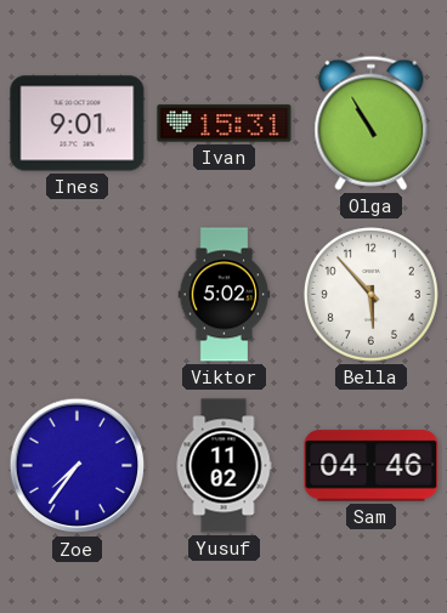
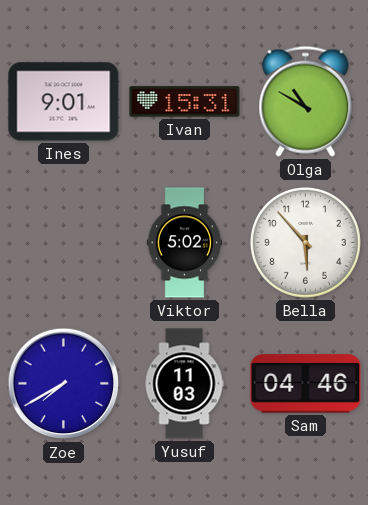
Olga: 10:55 -> 10:50
Zoe: 7:36 -> 7:40
Yusuf: 11:02 -> 11:03
